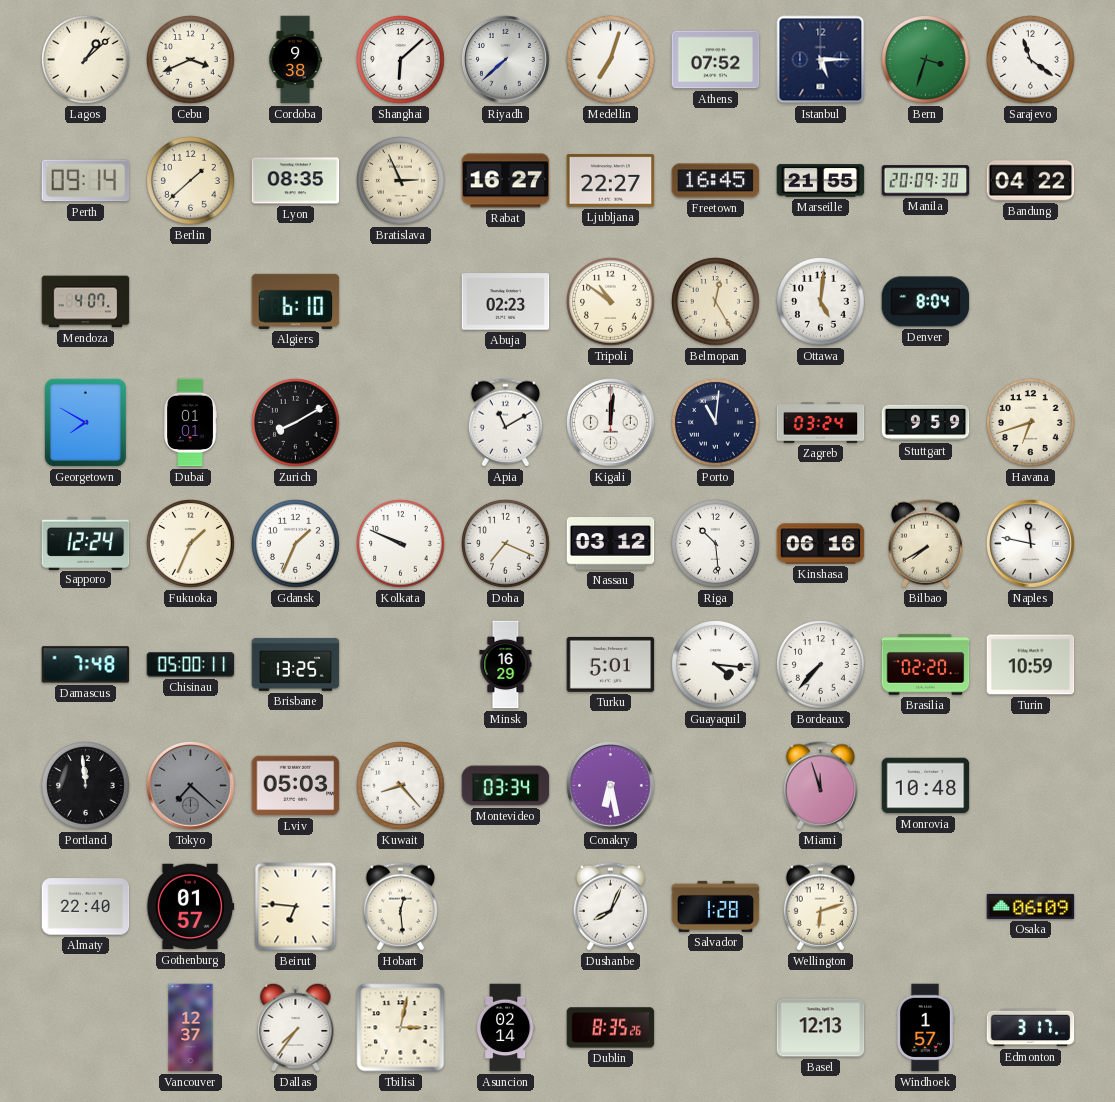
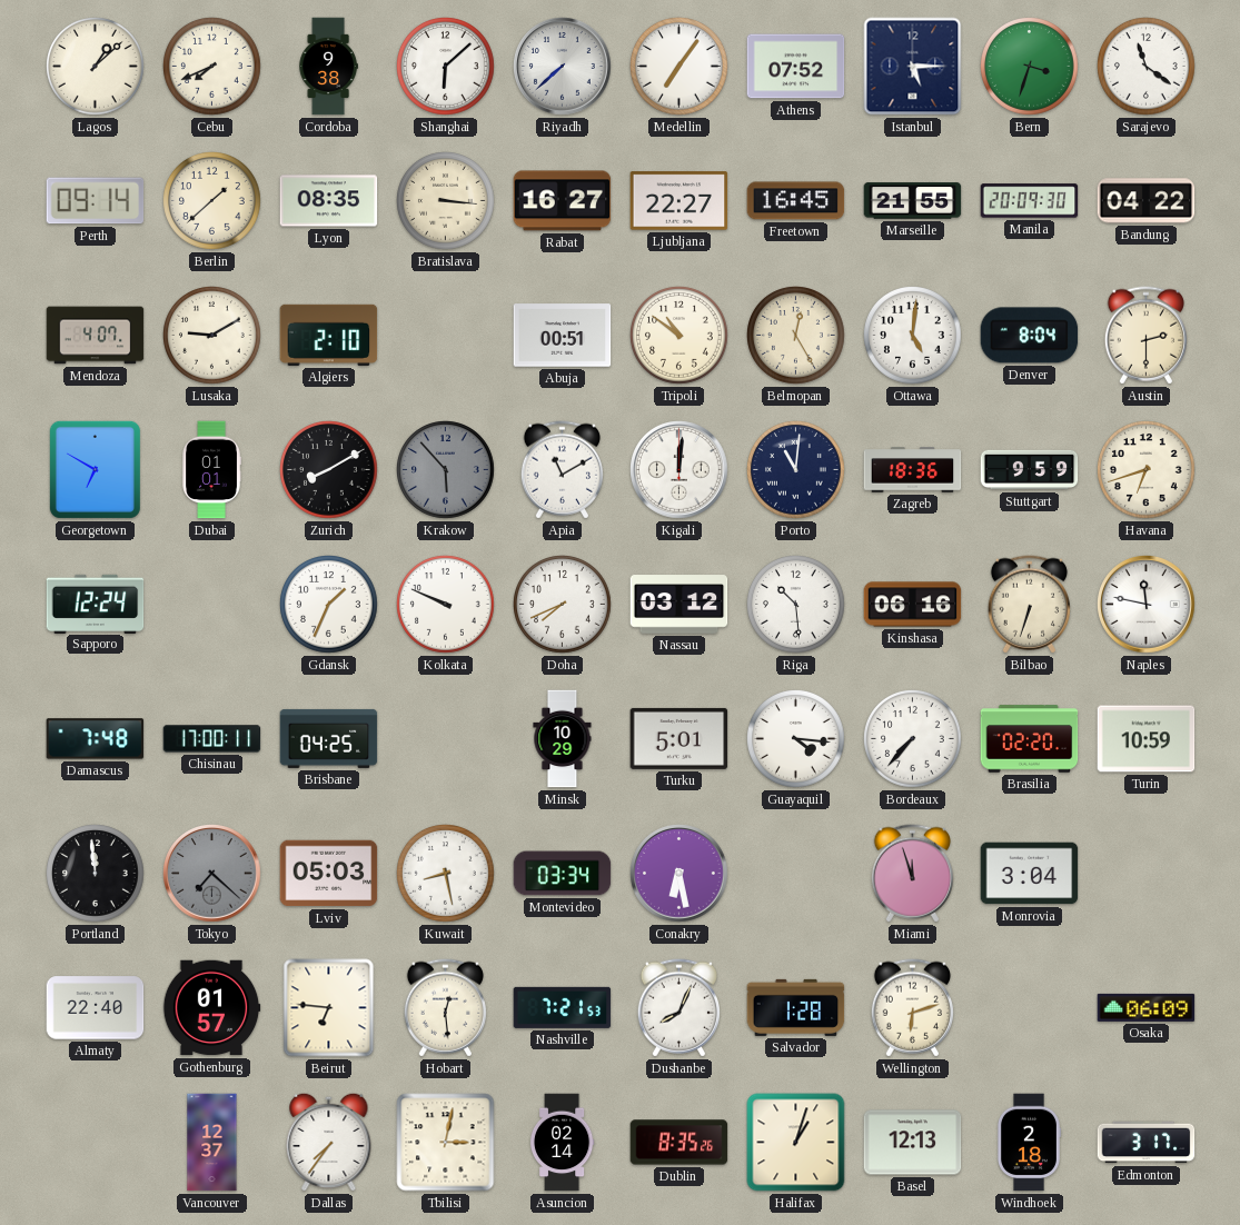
Cebu: 3:41 -> 7:41
Medellin: 7:03 -> 7:06
Bratislava: 2:56 -> 3:16
Lusaka: none -> 9:10
Algiers: 6:10 -> 2:10
Abuja: 02:23 -> 00:51
Austin: none -> 2:30
Georgetown: 7:50 -> 6:50
Krakow: none -> 5:53
Zagreb: 03:24 -> 18:36
Fukuoka: 1:34 -> none
Doha: 7:19 -> 7:41
Bilbao: 7:40 -> 6:33
Chisinau: 05:00 -> 17:00
Brisbane: 13:25 -> 04:25
Minsk: 16:29 -> 10:29
Kuwait: 8:23 -> 8:28
Monrovia: 10:48 -> 3:04
Nashville: none -> 7:21
Halifax: none -> 1:03
Windhoek: 1:57 -> 2:18
